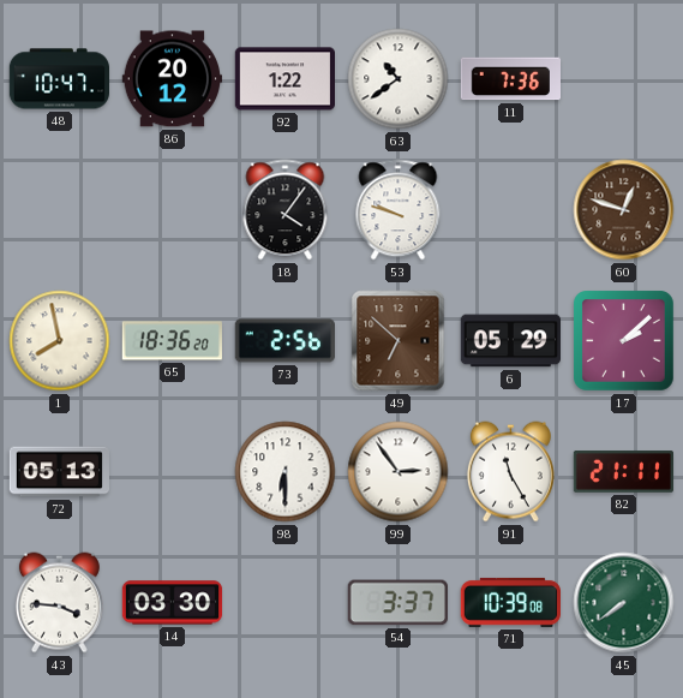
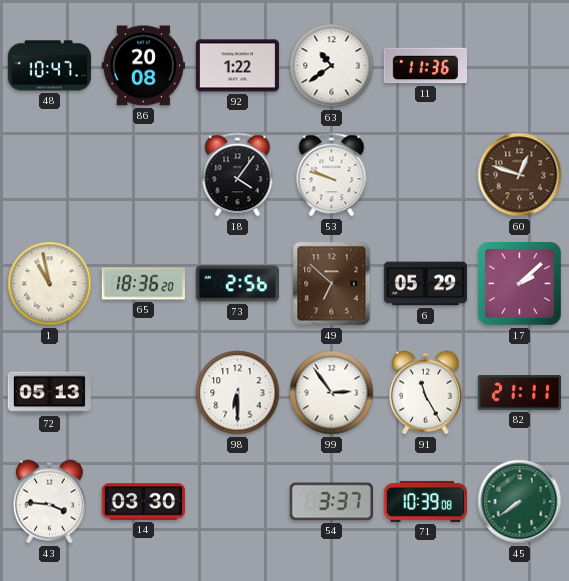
86: 20:12 -> 20:08
11: 7:36 -> 11:36
1: 7:58 -> 10:58
